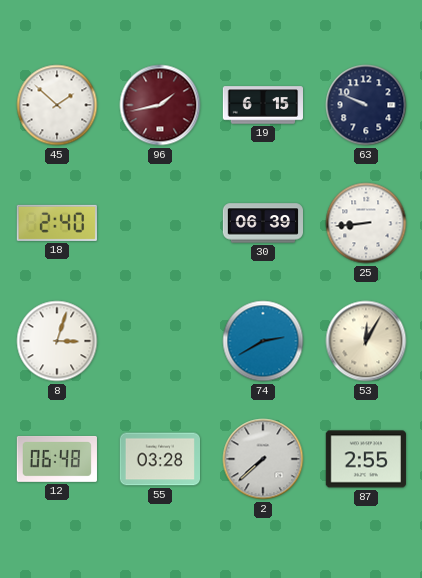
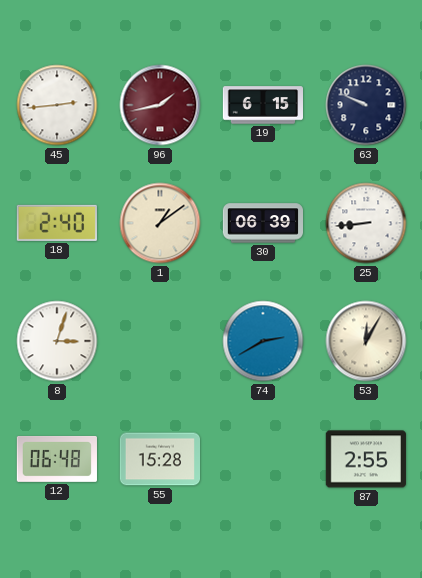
45: 1:52 -> 2:44
1: none -> 1:09
55: 03:28 -> 15:28
2: 7:38 -> none
